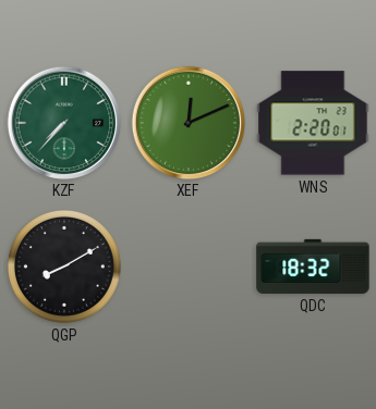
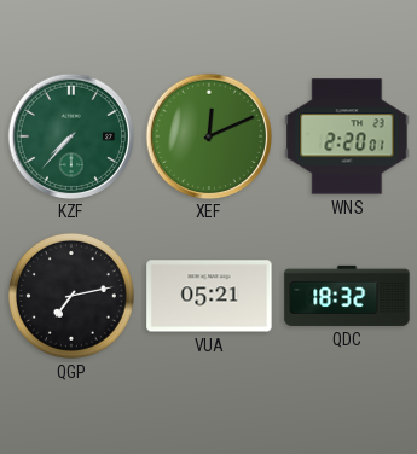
QGP: 8:10 -> 7:13
VUA: none -> 05:21
